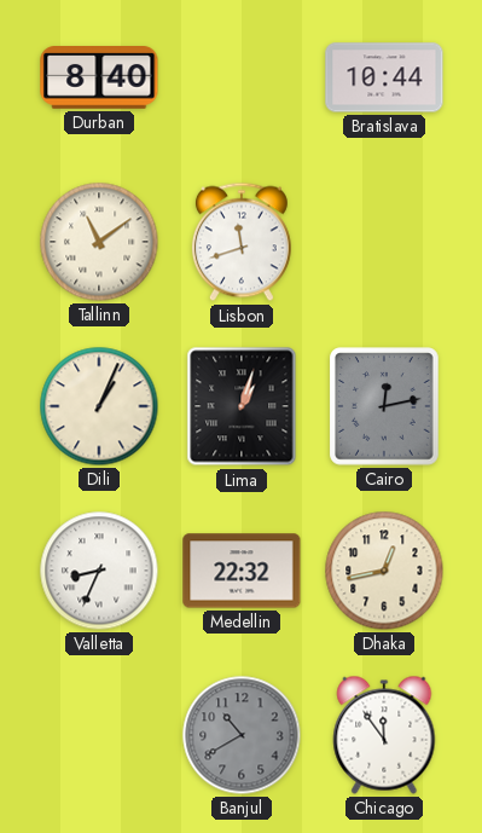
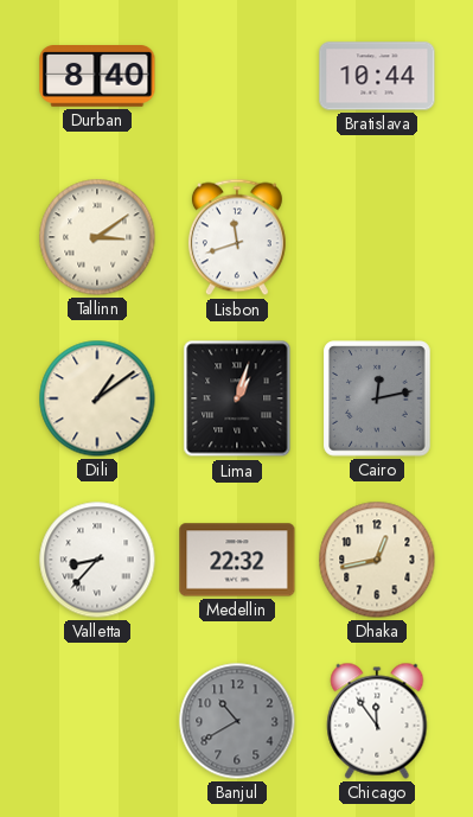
Tallinn: 11:09 -> 3:09
Dili: 1:04 -> 1:09
Valletta: 8:34 -> 8:37
